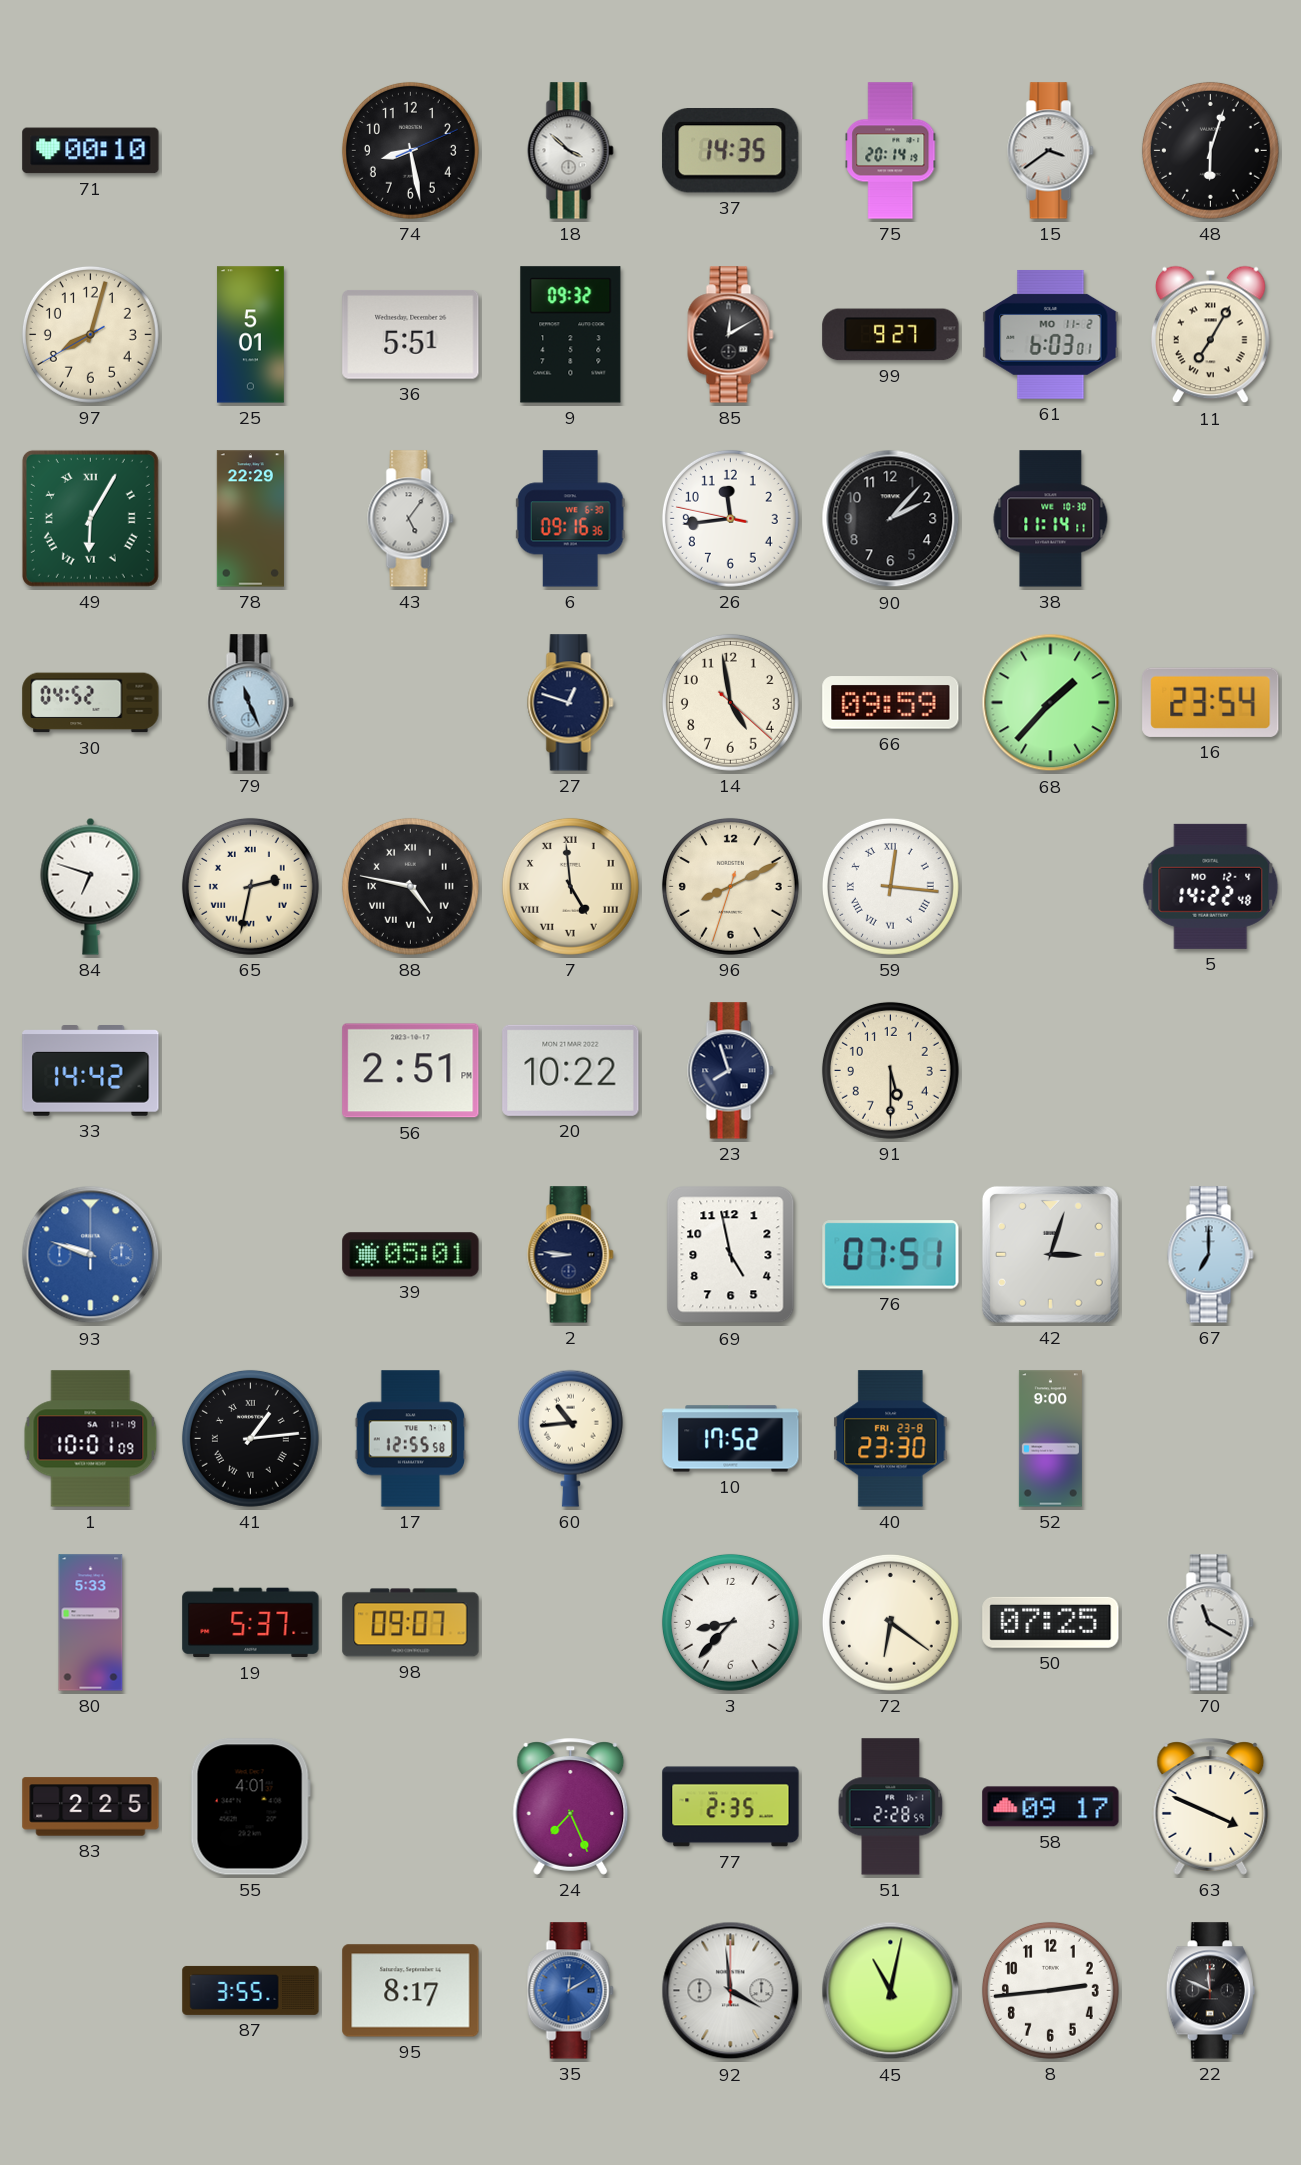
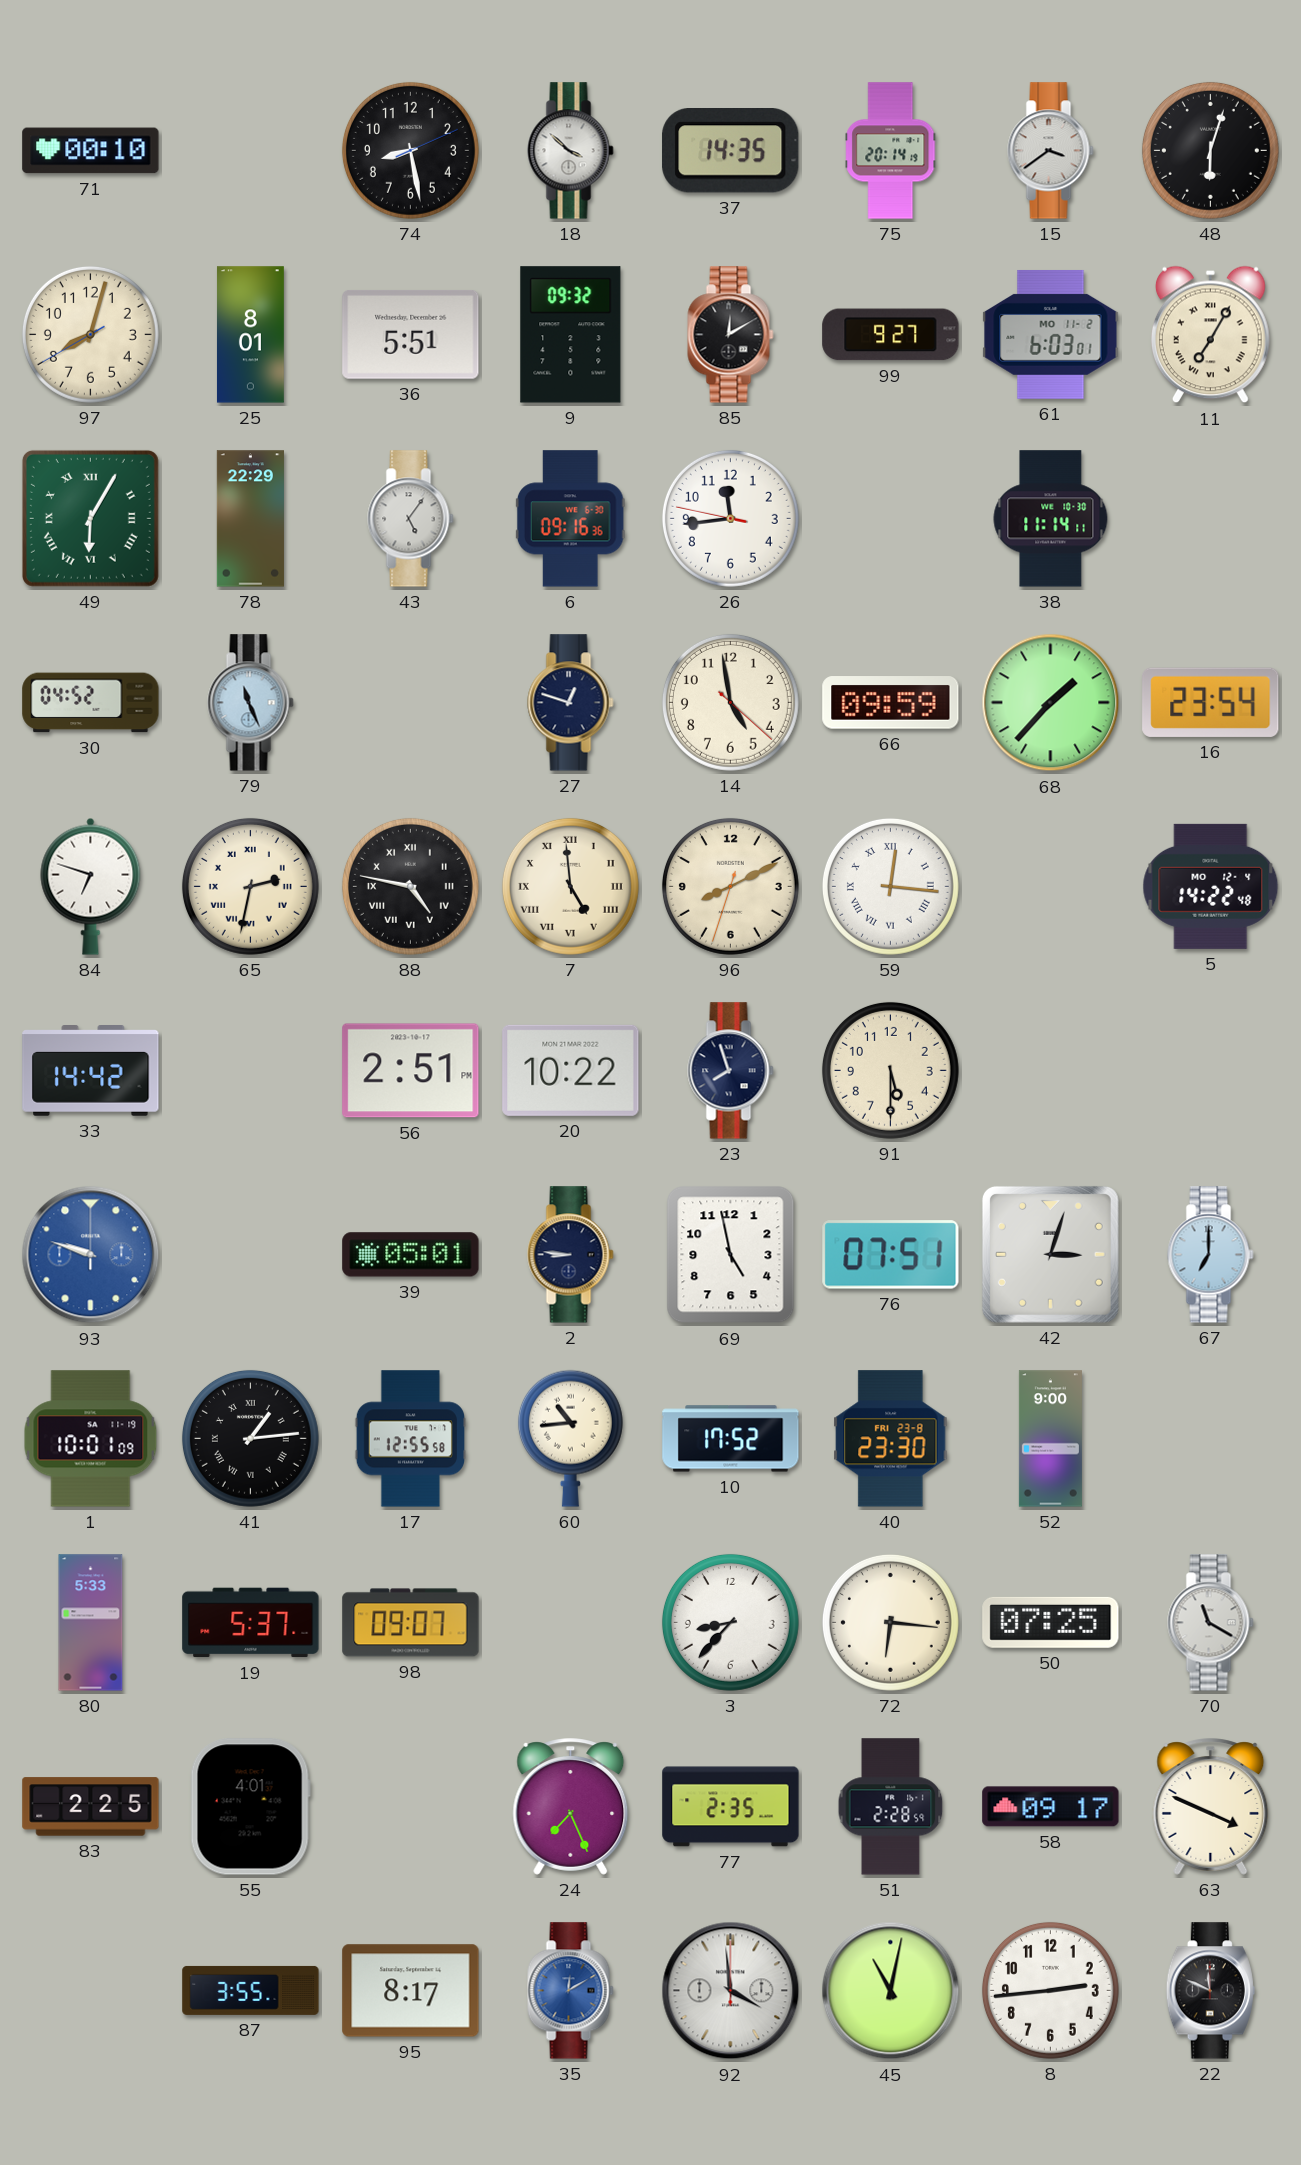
25: 5:01 -> 8:01
90: 2:07 -> none
72: 6:21 -> 6:16
